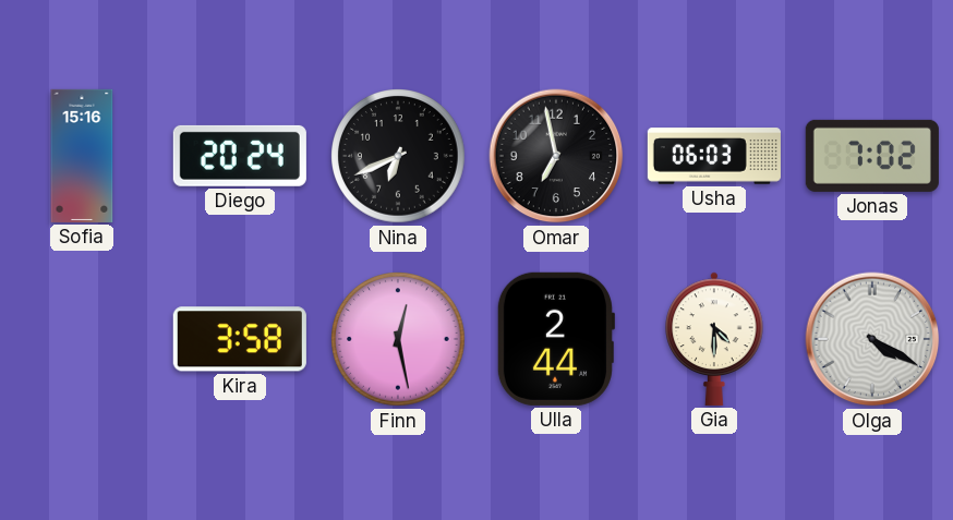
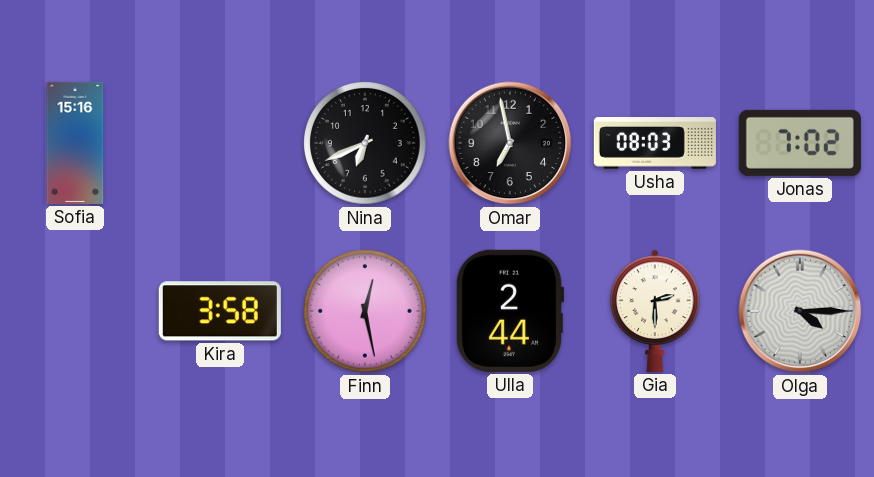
Diego: 20:24 -> none
Usha: 06:03 -> 08:03
Gia: 4:30 -> 2:30
Olga: 4:20 -> 4:15
